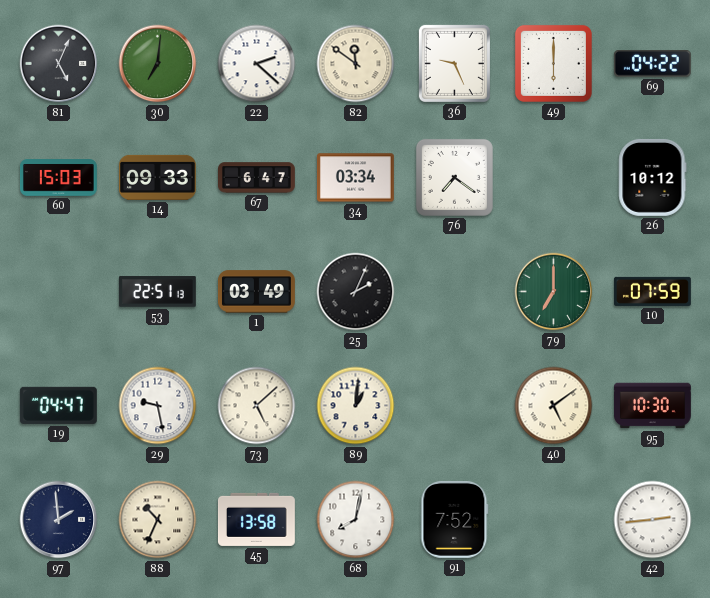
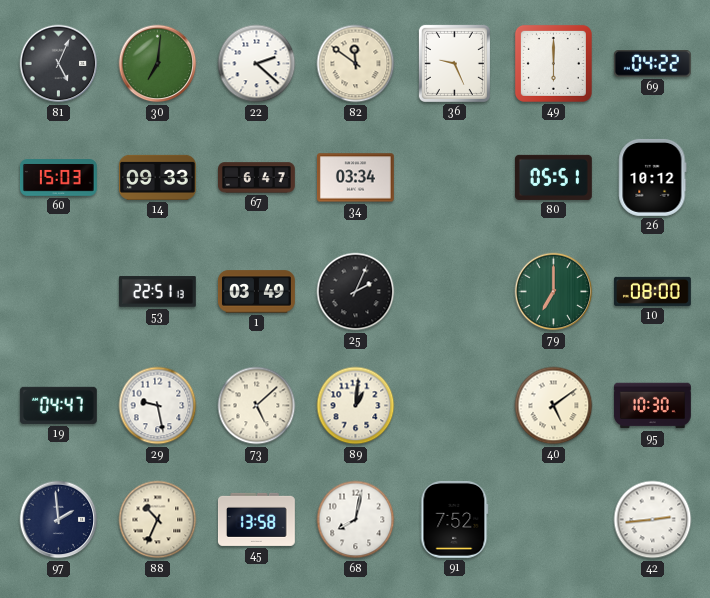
76: 7:21 -> none
80: none -> 05:51
10: 07:59 -> 08:00
